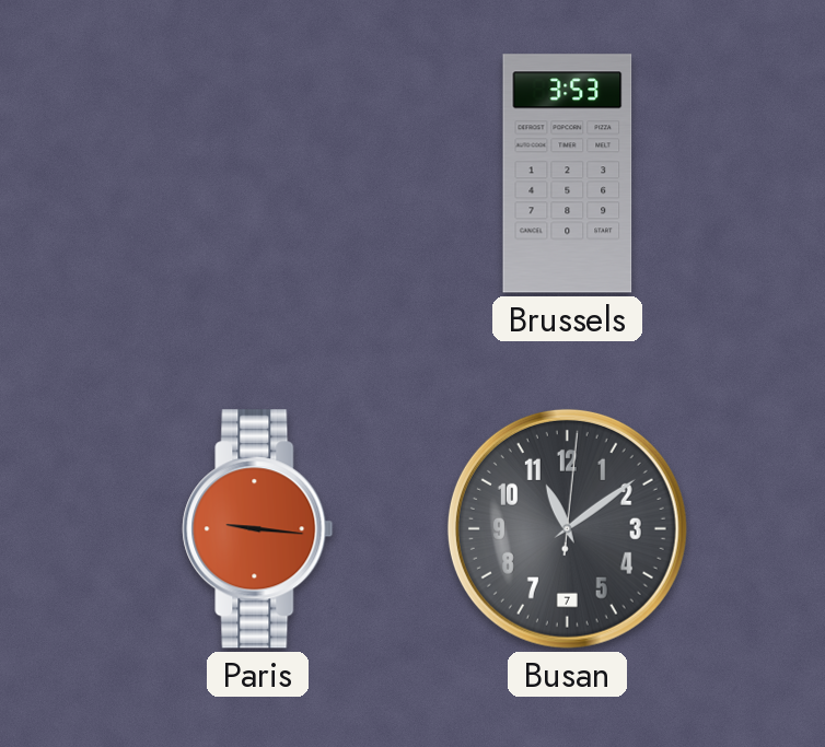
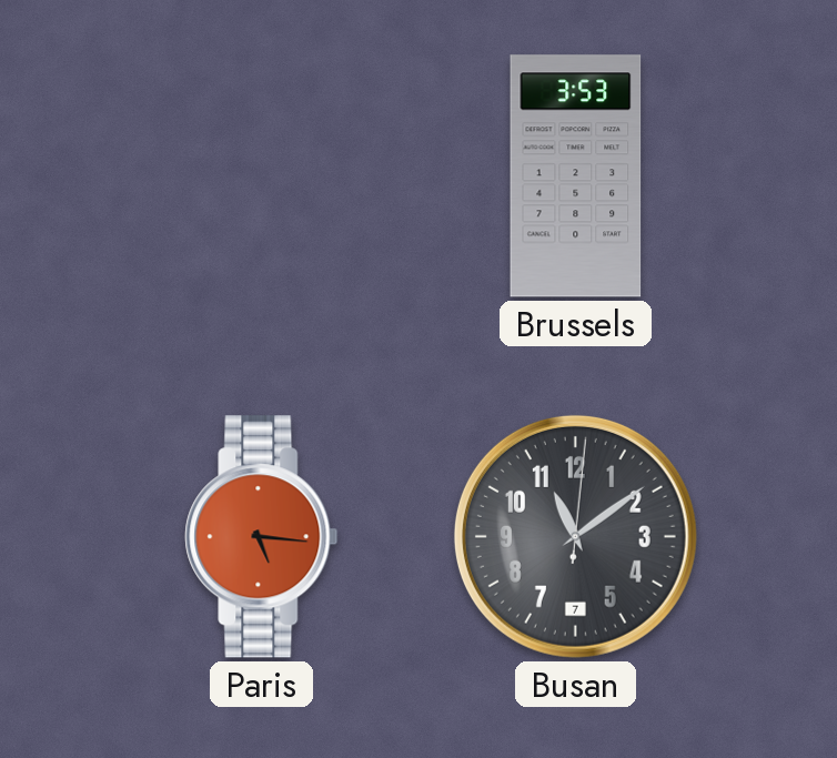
Paris: 9:16 -> 5:16
